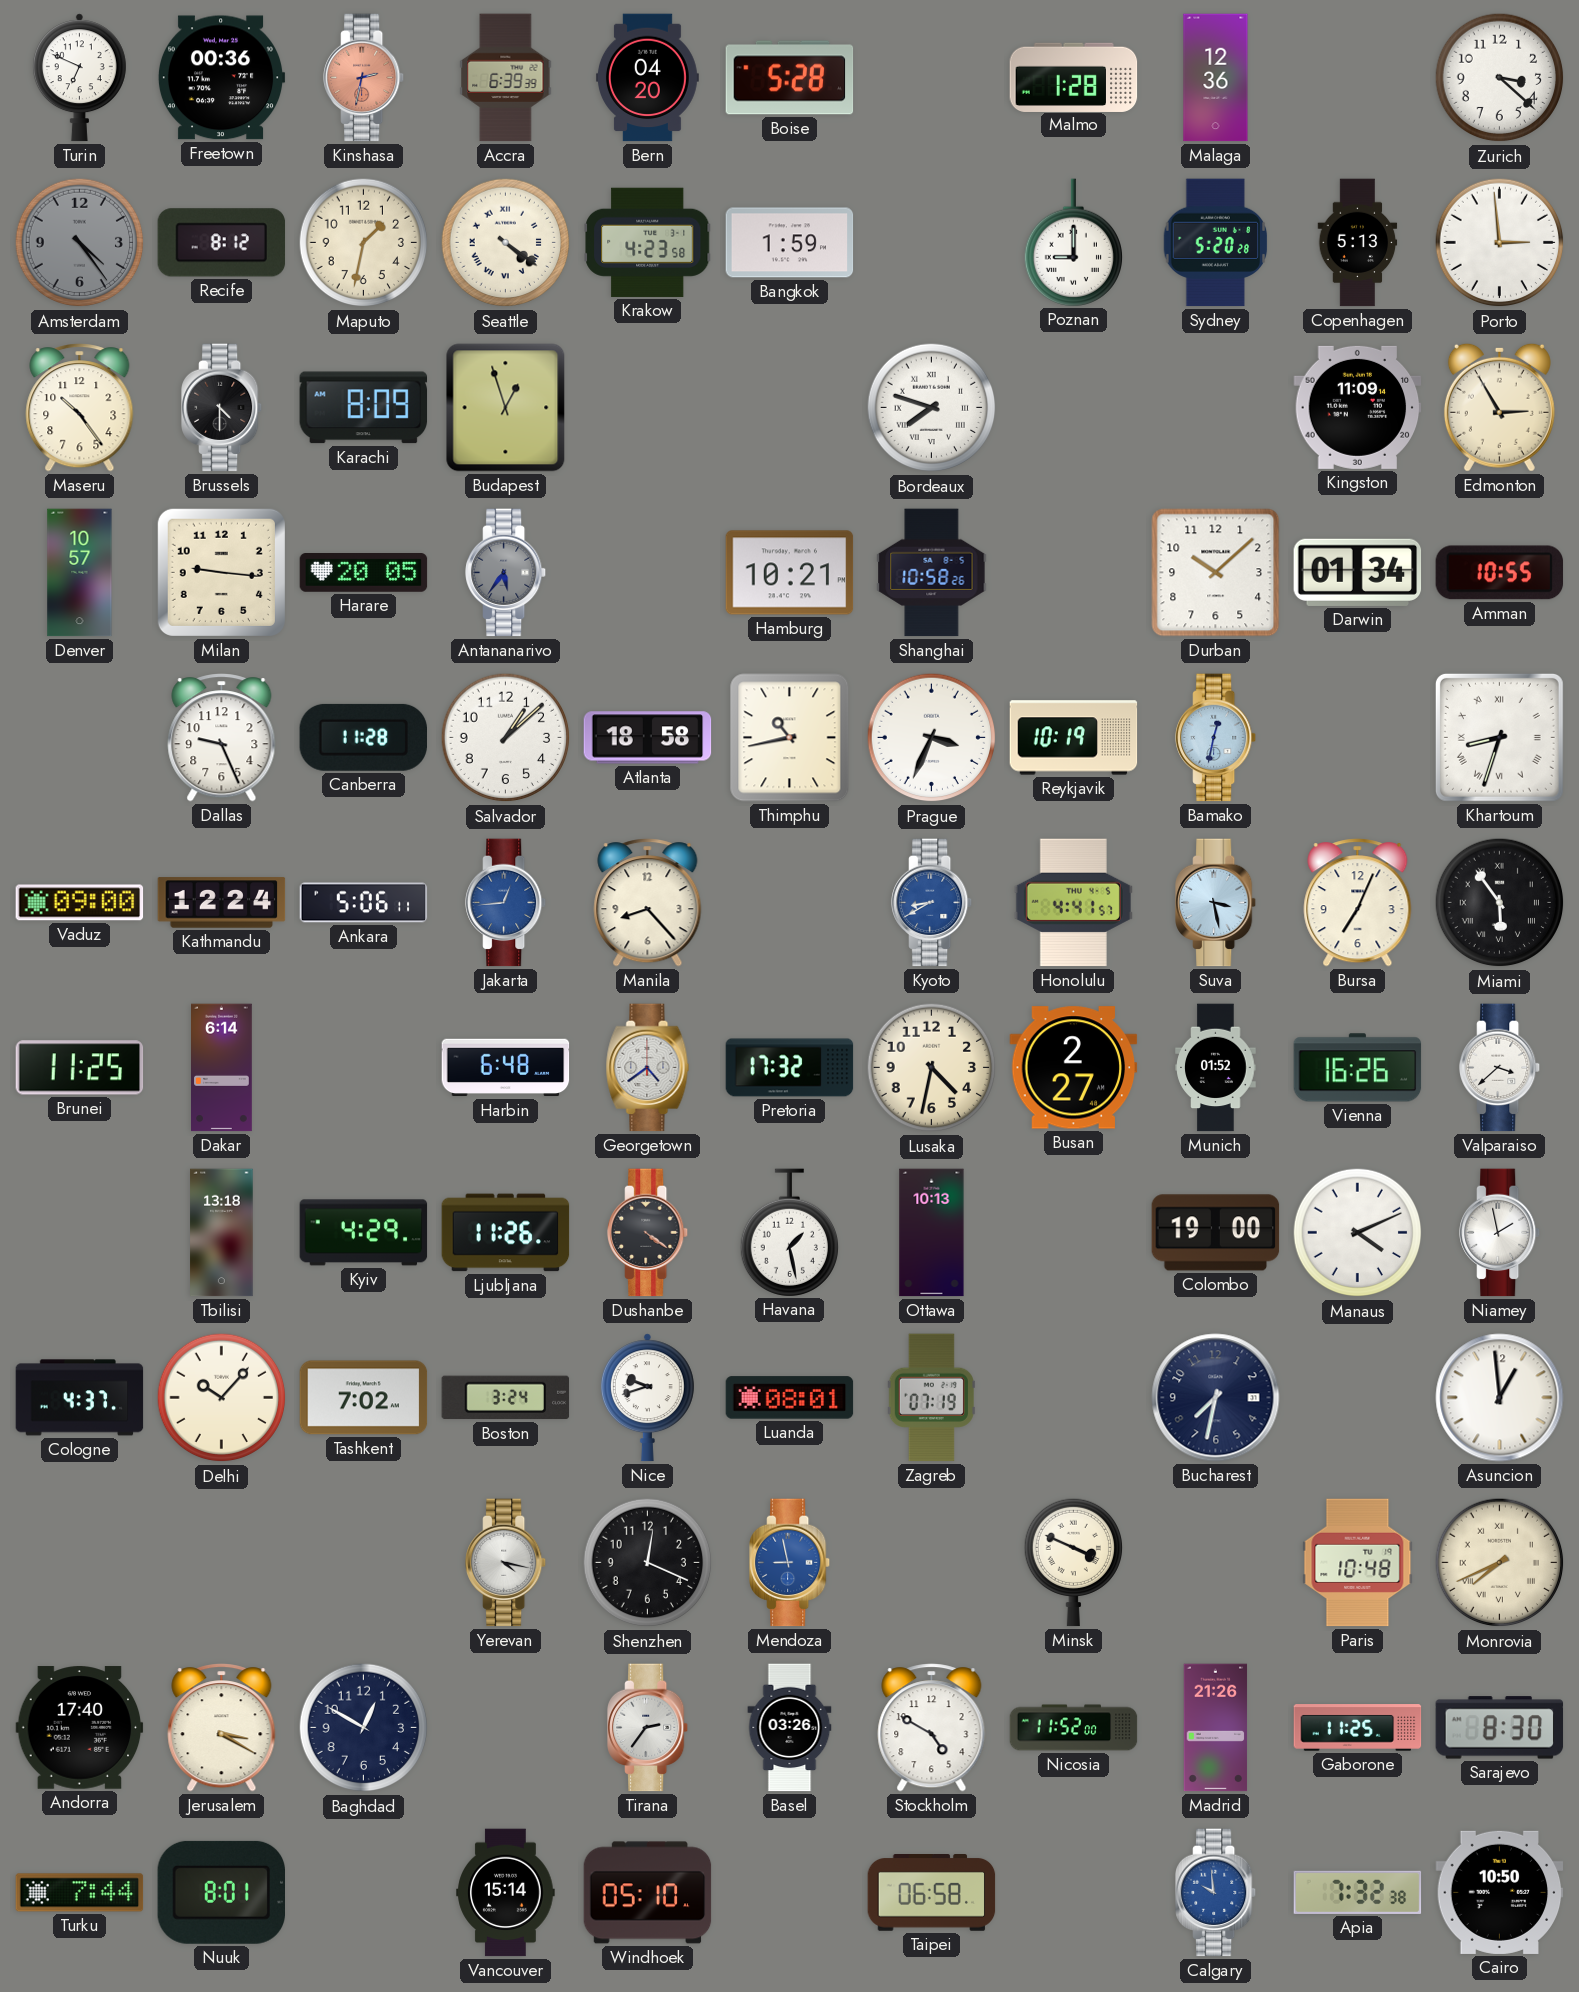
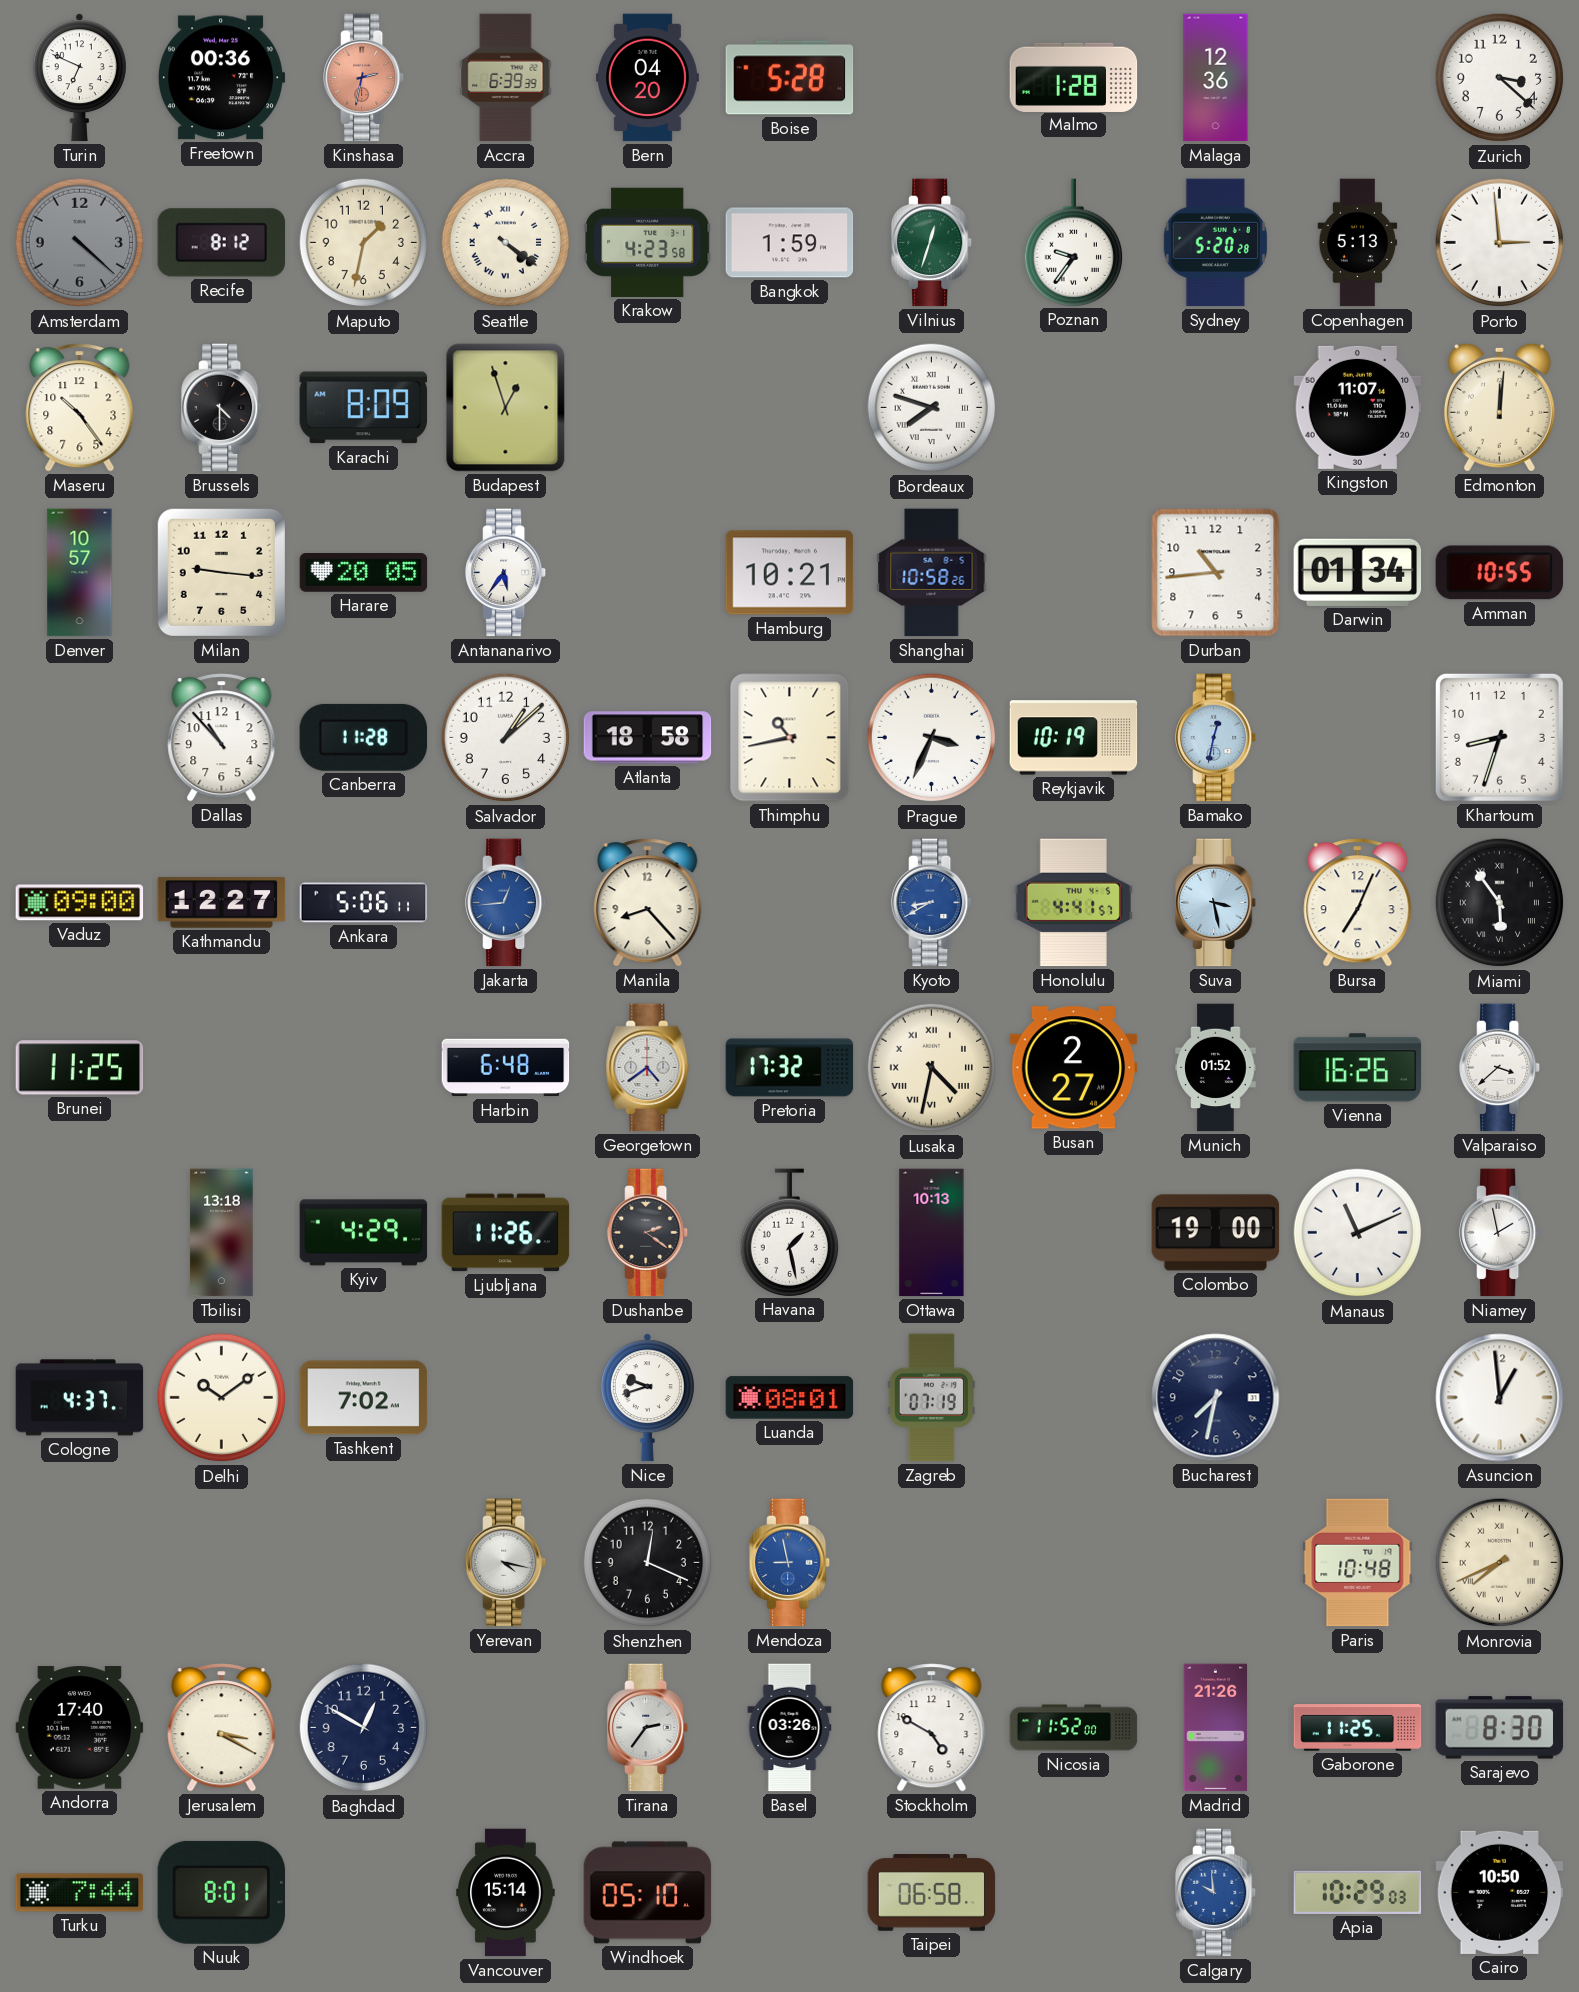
Amsterdam: 4:24 -> 4:22
Vilnius: none -> 12:33
Poznan: 9:00 -> 9:36
Kingston: 11:09 -> 11:07
Edmonton: 2:55 -> 12:01
Antananarivo dial: grey -> white
Durban: 10:08 -> 10:44
Dallas: 9:26 -> 10:53
Khartoum numerals: Roman -> Arabic
Kathmandu: 12:24 -> 12:27
Dakar: 6:14 -> none
Lusaka numerals: Arabic -> Roman
Dushanbe: 4:21 -> 2:21
Manaus: 4:11 -> 11:11
Delhi: 10:07 -> 10:09
Boston: 3:24 -> none
Minsk: 3:49 -> none
Apia: 7:32 -> 10:29
